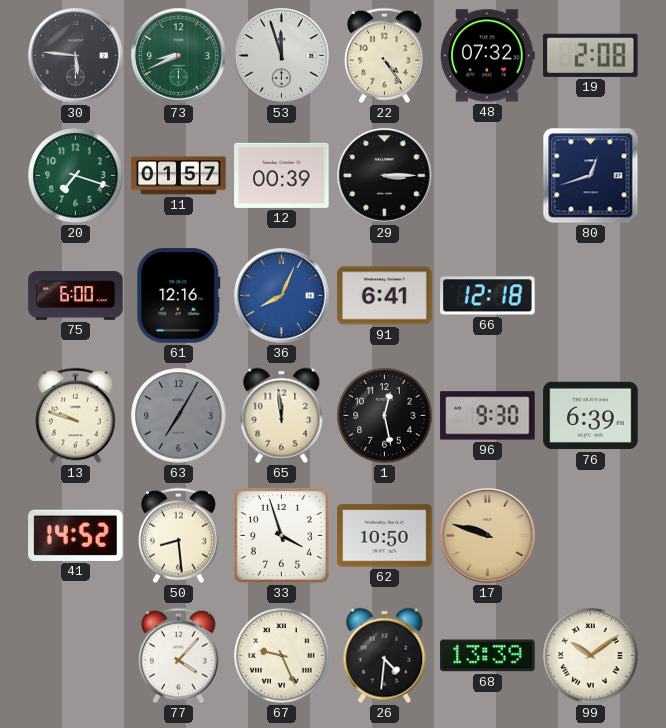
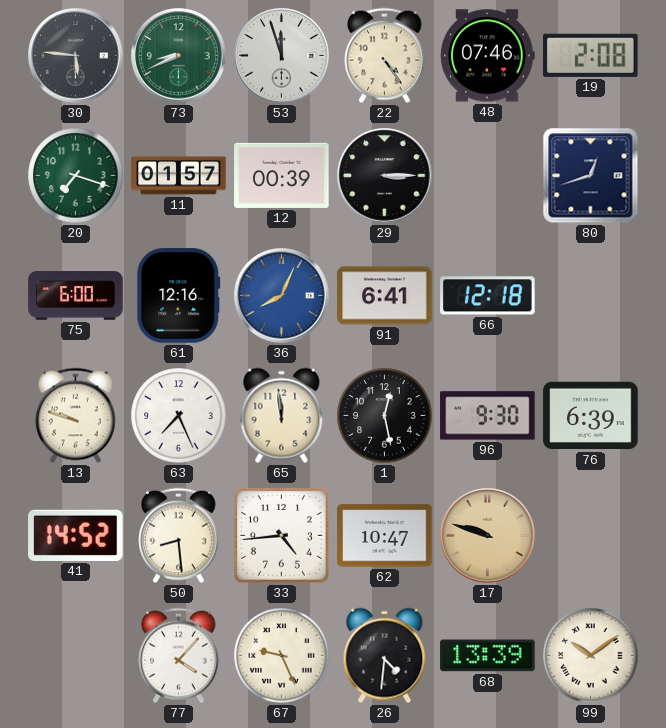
48: 07:32 -> 07:46
63: 7:05 -> 7:26
63 dial: grey -> white
33: 3:57 -> 4:44
62: 10:50 -> 10:47
